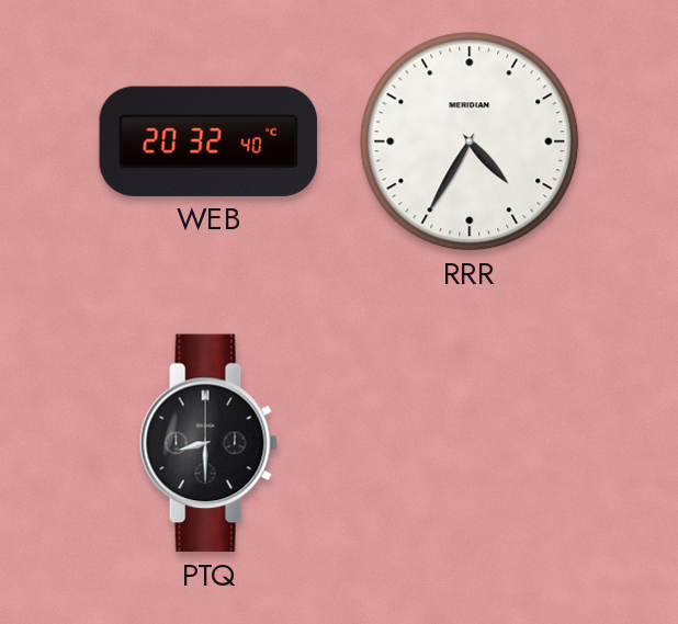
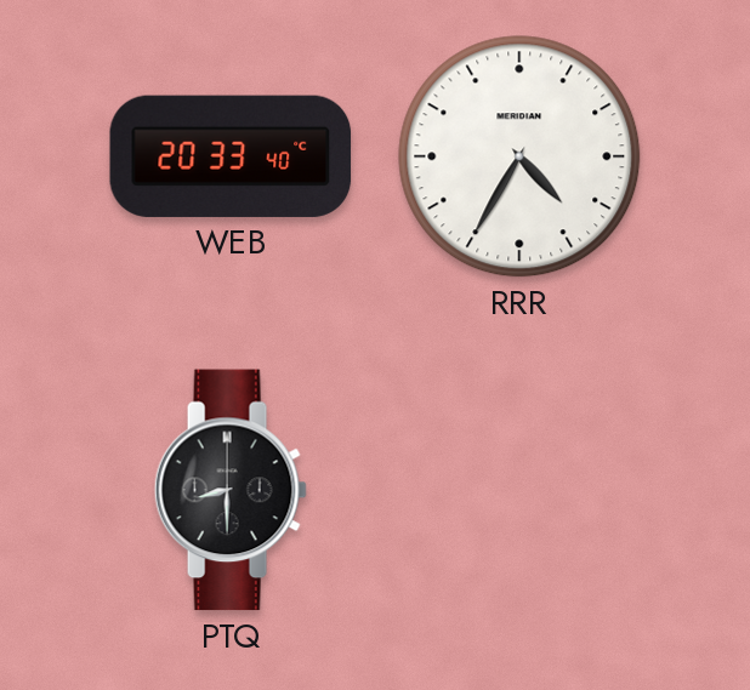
WEB: 20:32 -> 20:33
